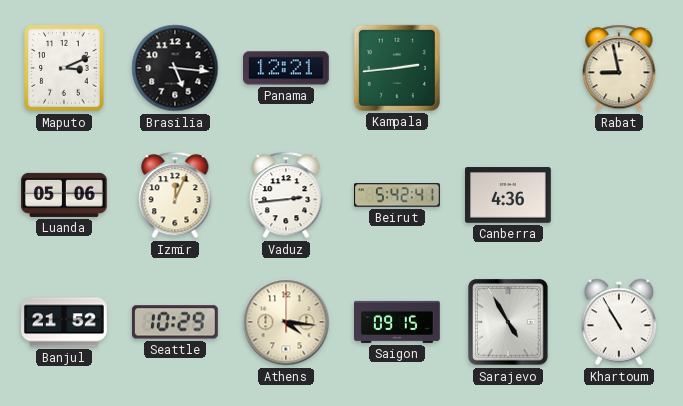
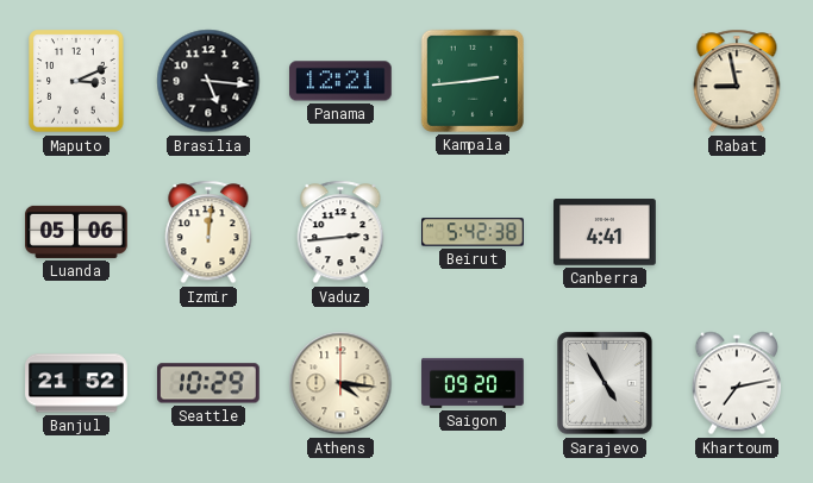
Izmir: 12:04 -> 12:01
Beirut: 5:42:41 -> 5:42:38
Canberra: 4:36 -> 4:41
Saigon: 09:15 -> 09:20
Khartoum: 10:55 -> 7:13
